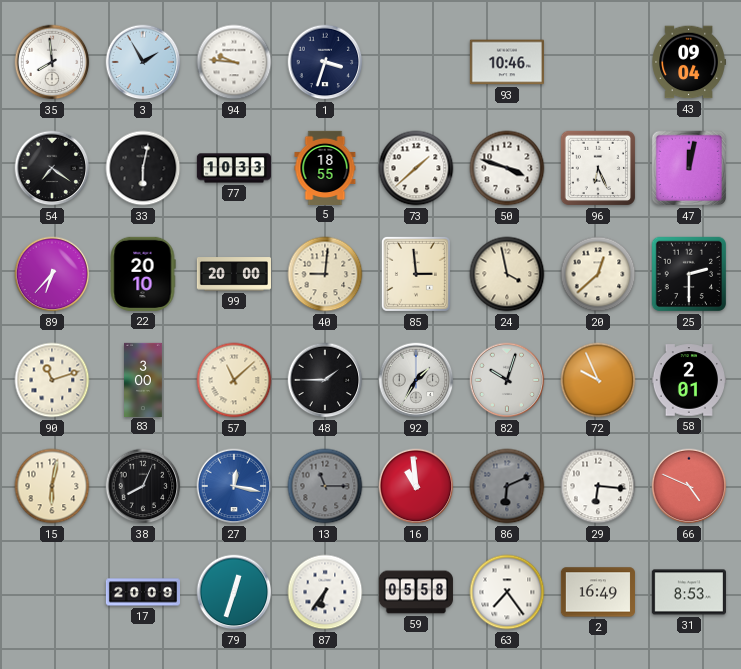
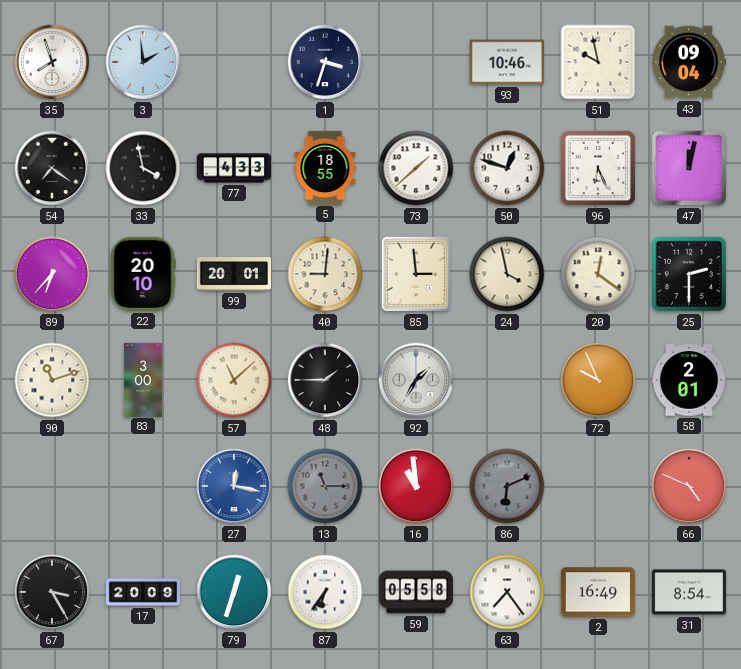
35: 7:59 -> 7:57
3: 1:55 -> 1:59
94: 9:46 -> none
51: none -> 9:58
33: 6:02 -> 3:58
77: 10:33 -> 4:33
50: 3:48 -> 12:48
99: 20:00 -> 20:01
20: 12:38 -> 12:21
82: 10:03 -> none
15: 6:02 -> none
38: 8:04 -> none
29: 6:16 -> none
67: none -> 3:25
31: 8:53 -> 8:54
